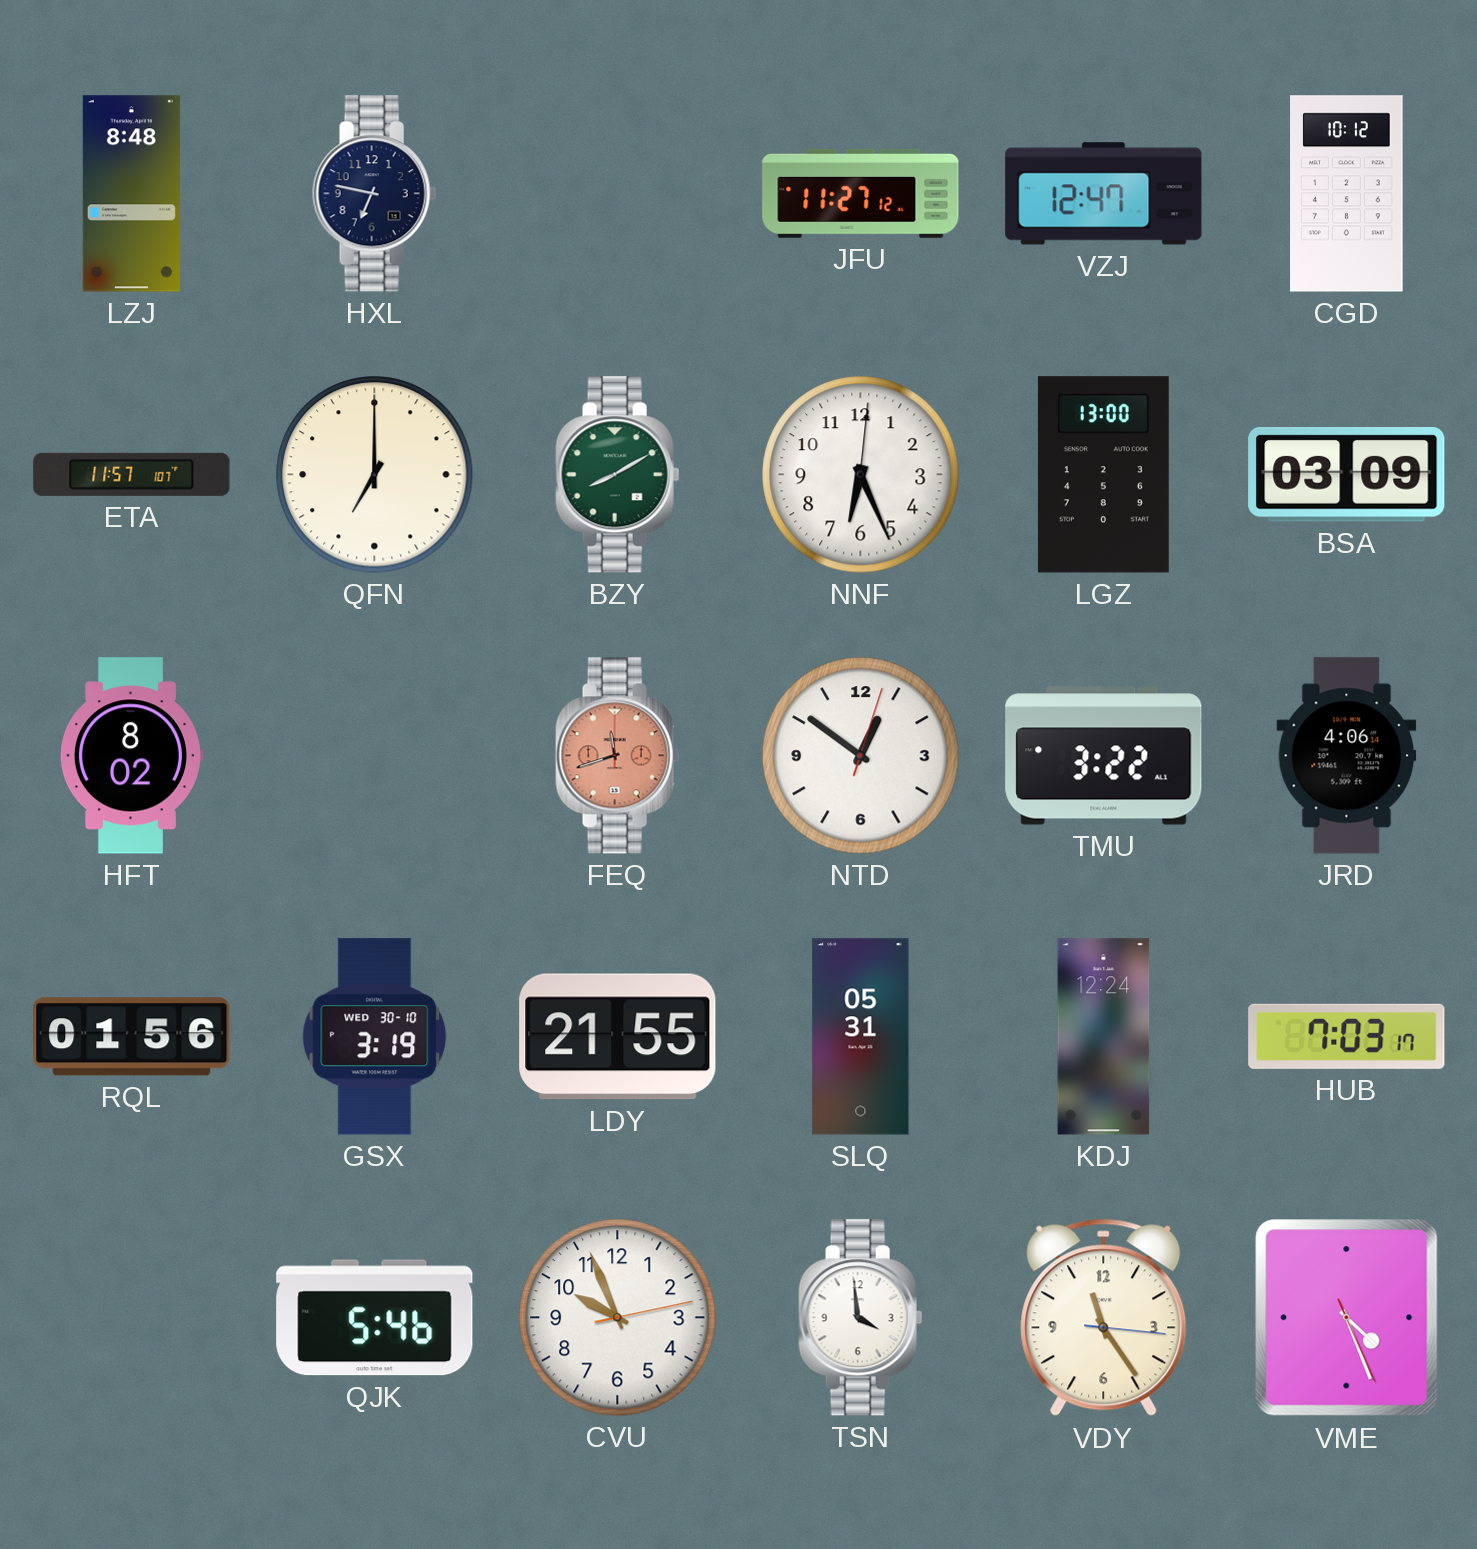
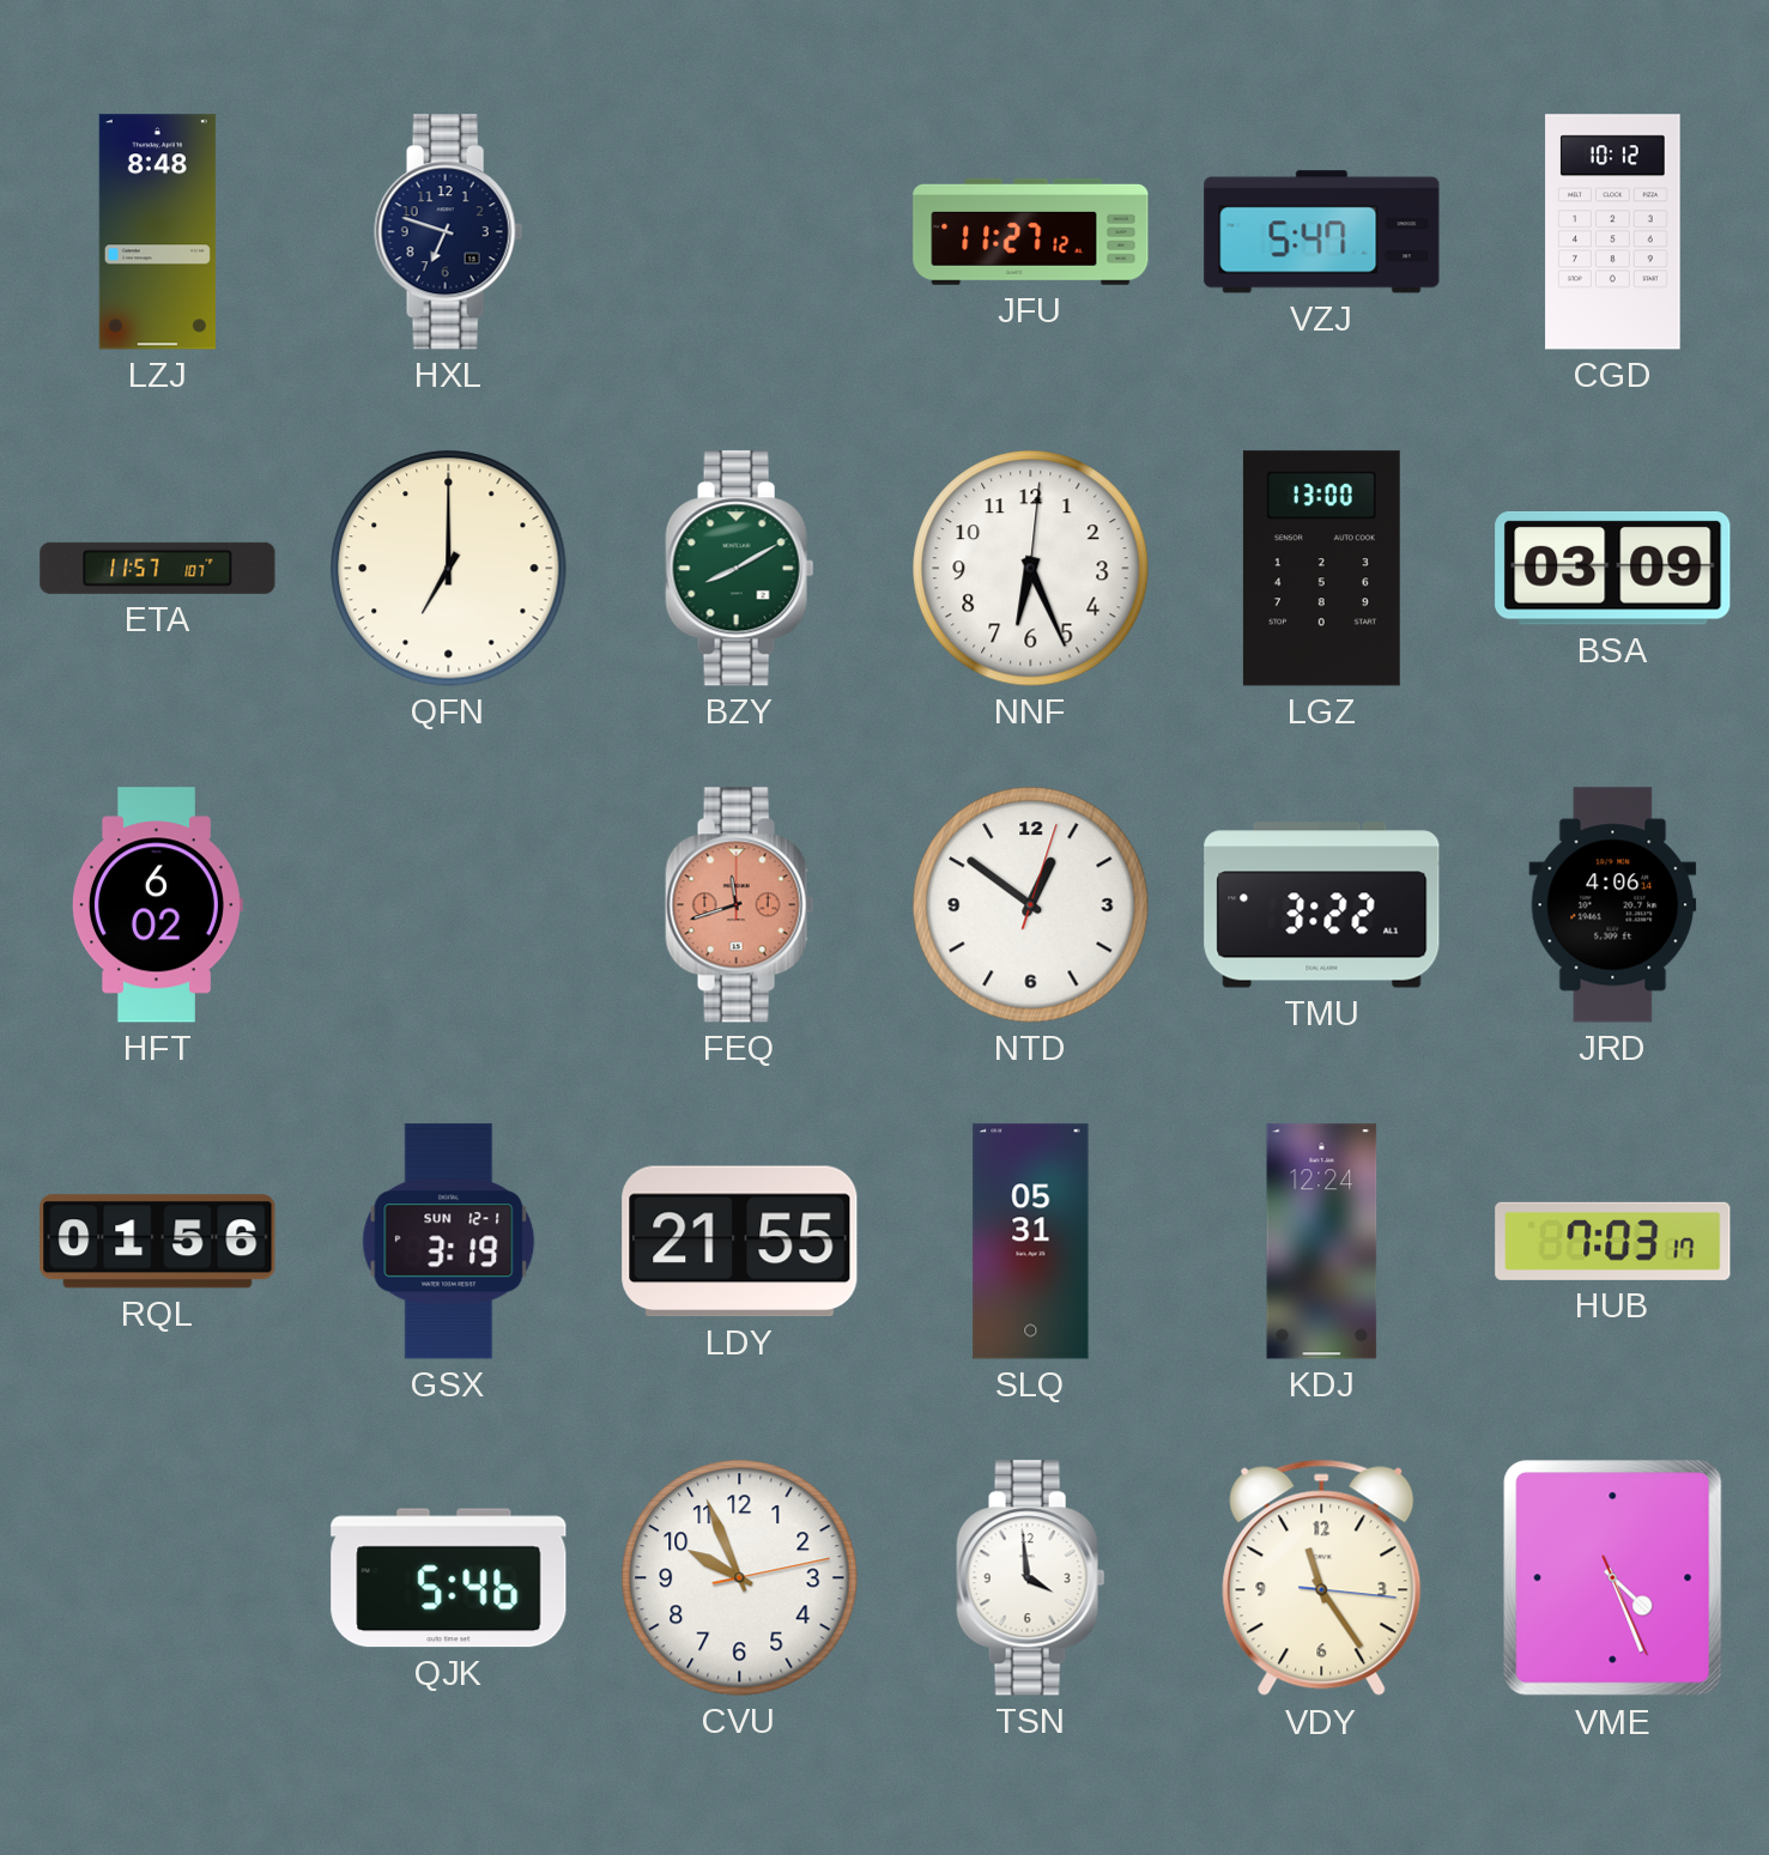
HXL: 6:47 -> 6:48
VZJ: 12:47 -> 5:47
HFT: 8:02 -> 6:02
GSX date: WED 30-10 -> SUN 12-1
